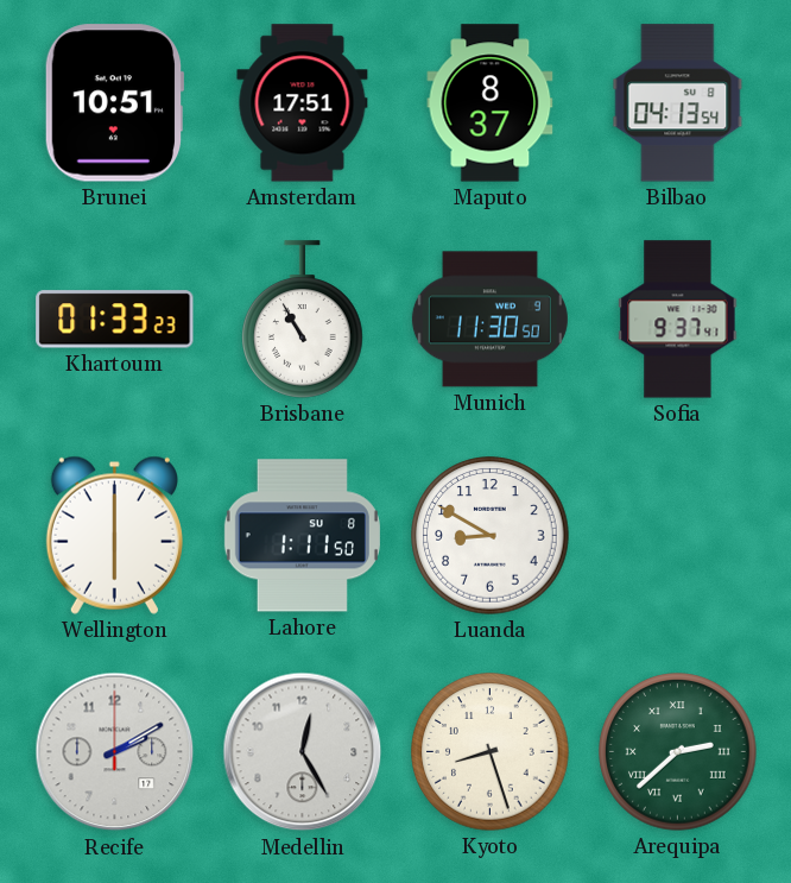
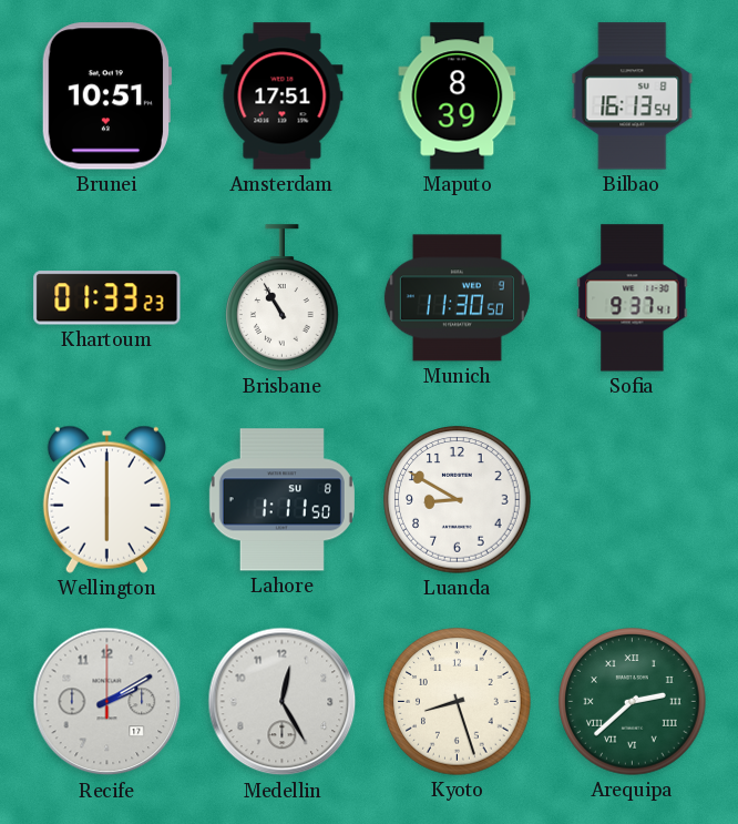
Maputo: 8:37 -> 8:39
Bilbao: 04:13 -> 16:13
